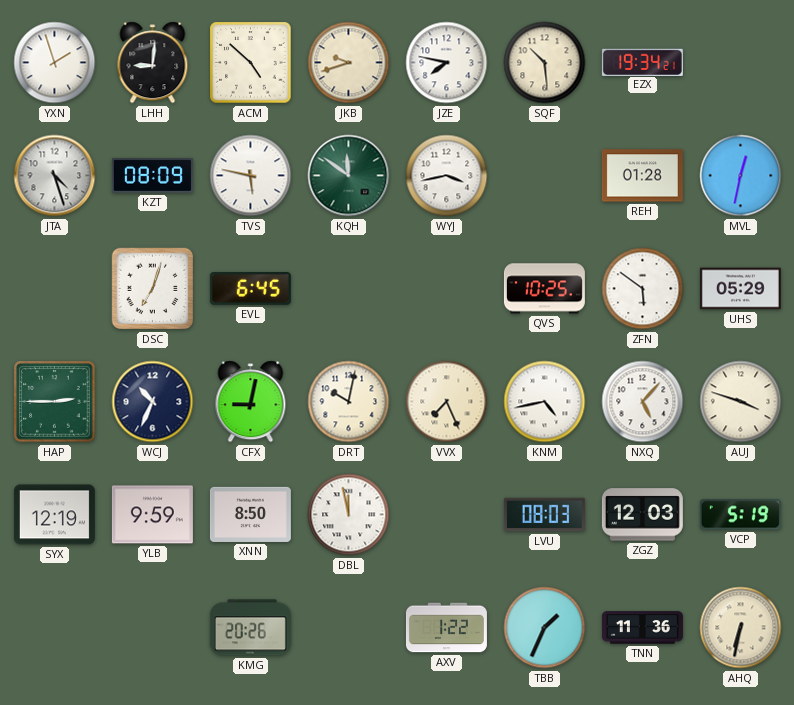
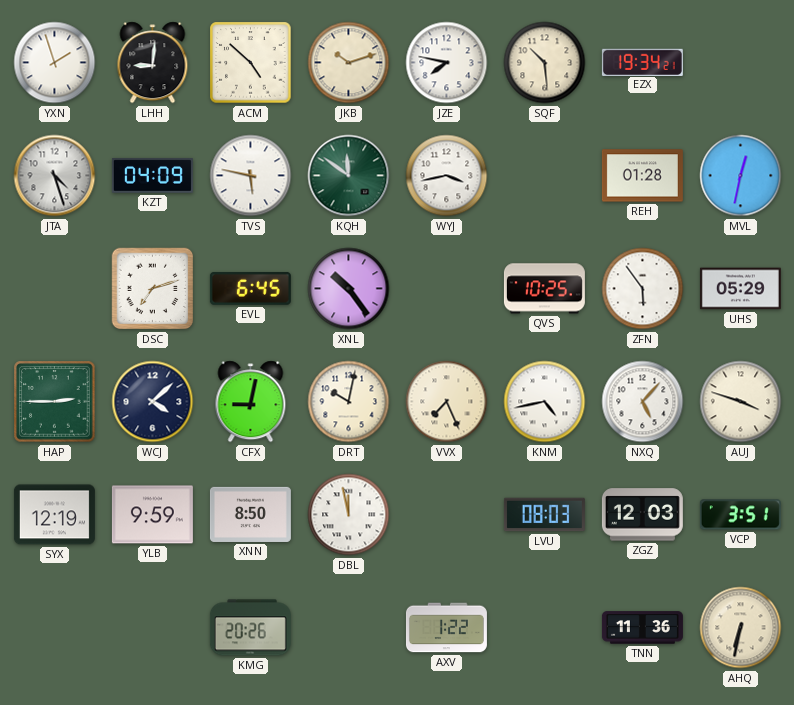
JKB: 9:42 -> 10:12
KZT: 08:09 -> 04:09
DSC: 7:03 -> 7:12
XNL: none -> 10:24
ZFN: 5:51 -> 5:54
WCJ: 10:34 -> 4:08
VCP: 5:19 -> 3:51
TBB: 1:34 -> none
